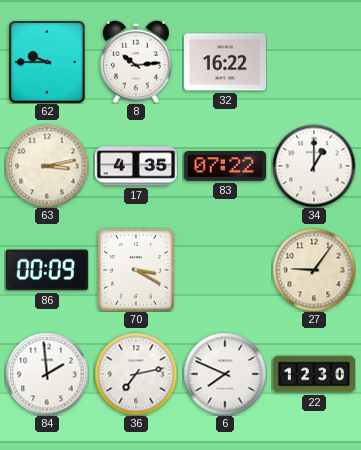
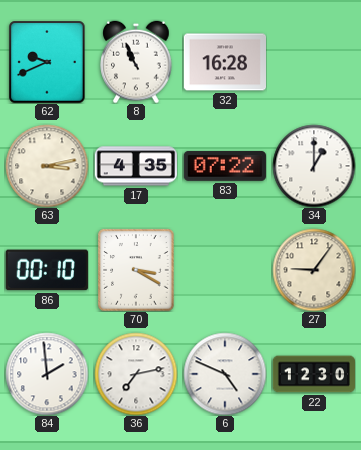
62: 9:45 -> 9:41
8: 10:14 -> 10:56
32: 16:22 -> 16:28
86: 00:09 -> 00:10
6: 7:49 -> 4:49
